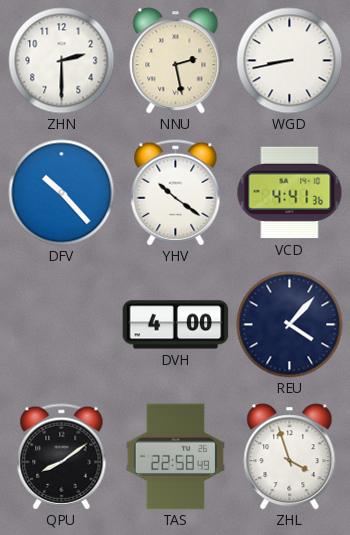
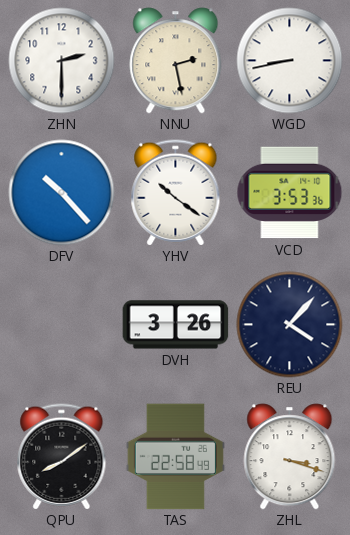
VCD: 4:41 -> 3:53
DVH: 4:00 -> 3:26
ZHL: 3:57 -> 3:18
